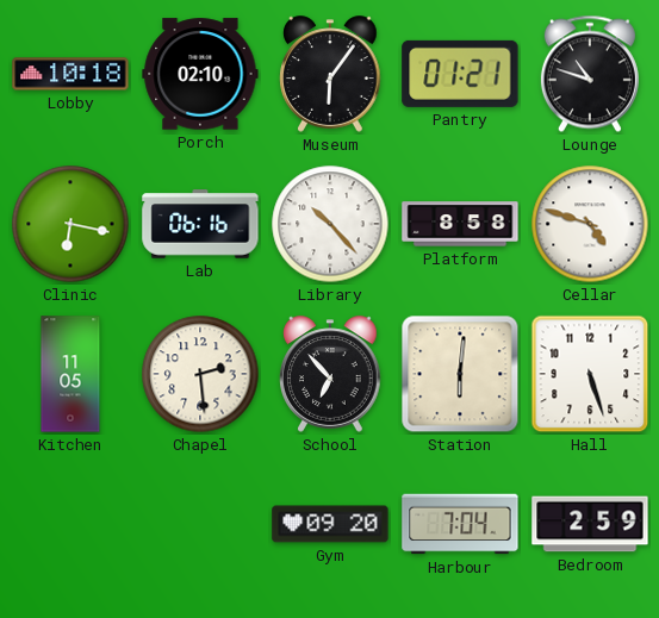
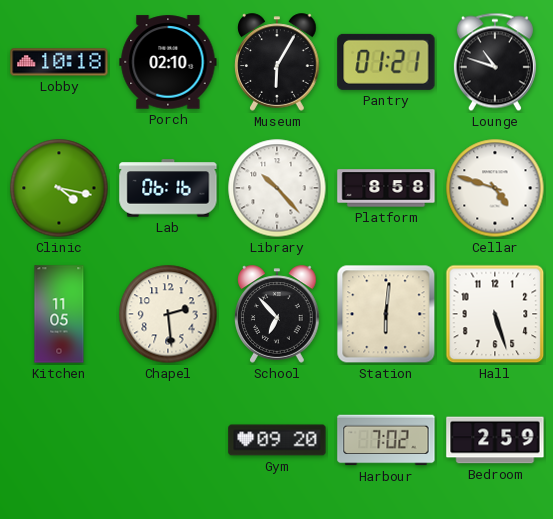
Museum: 6:06 -> 6:05
Clinic: 6:17 -> 4:17
Harbour: 7:04 -> 7:02
